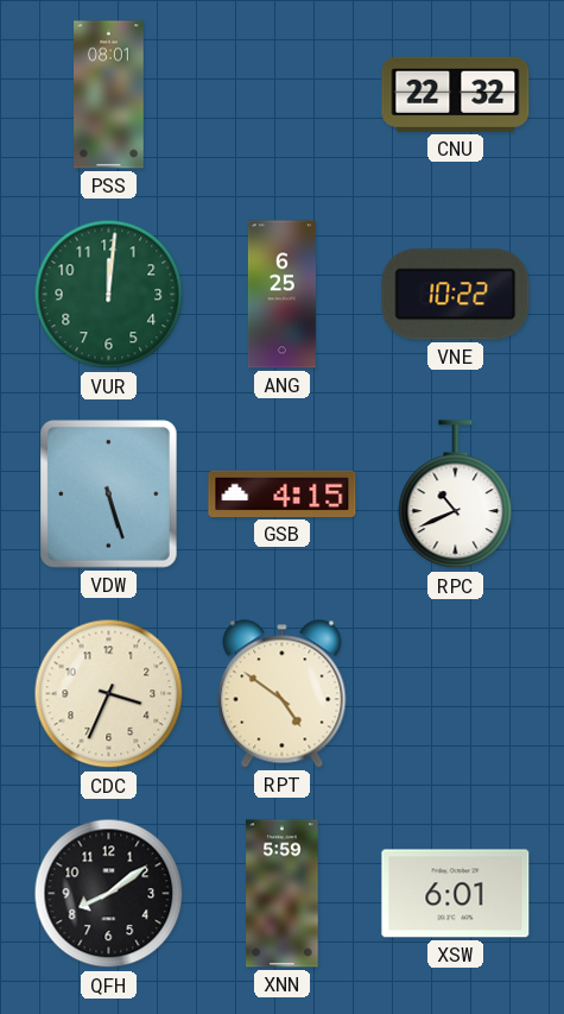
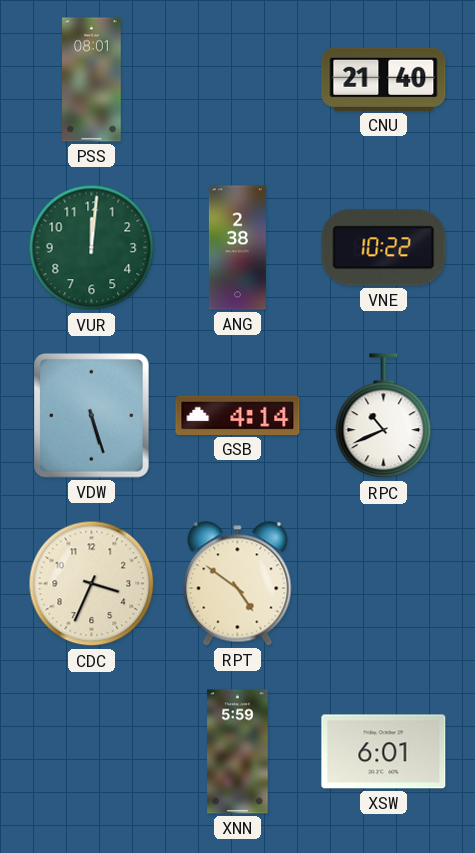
CNU: 22:32 -> 21:40
ANG: 6:25 -> 2:38
GSB: 4:15 -> 4:14
QFH: 8:09 -> none
